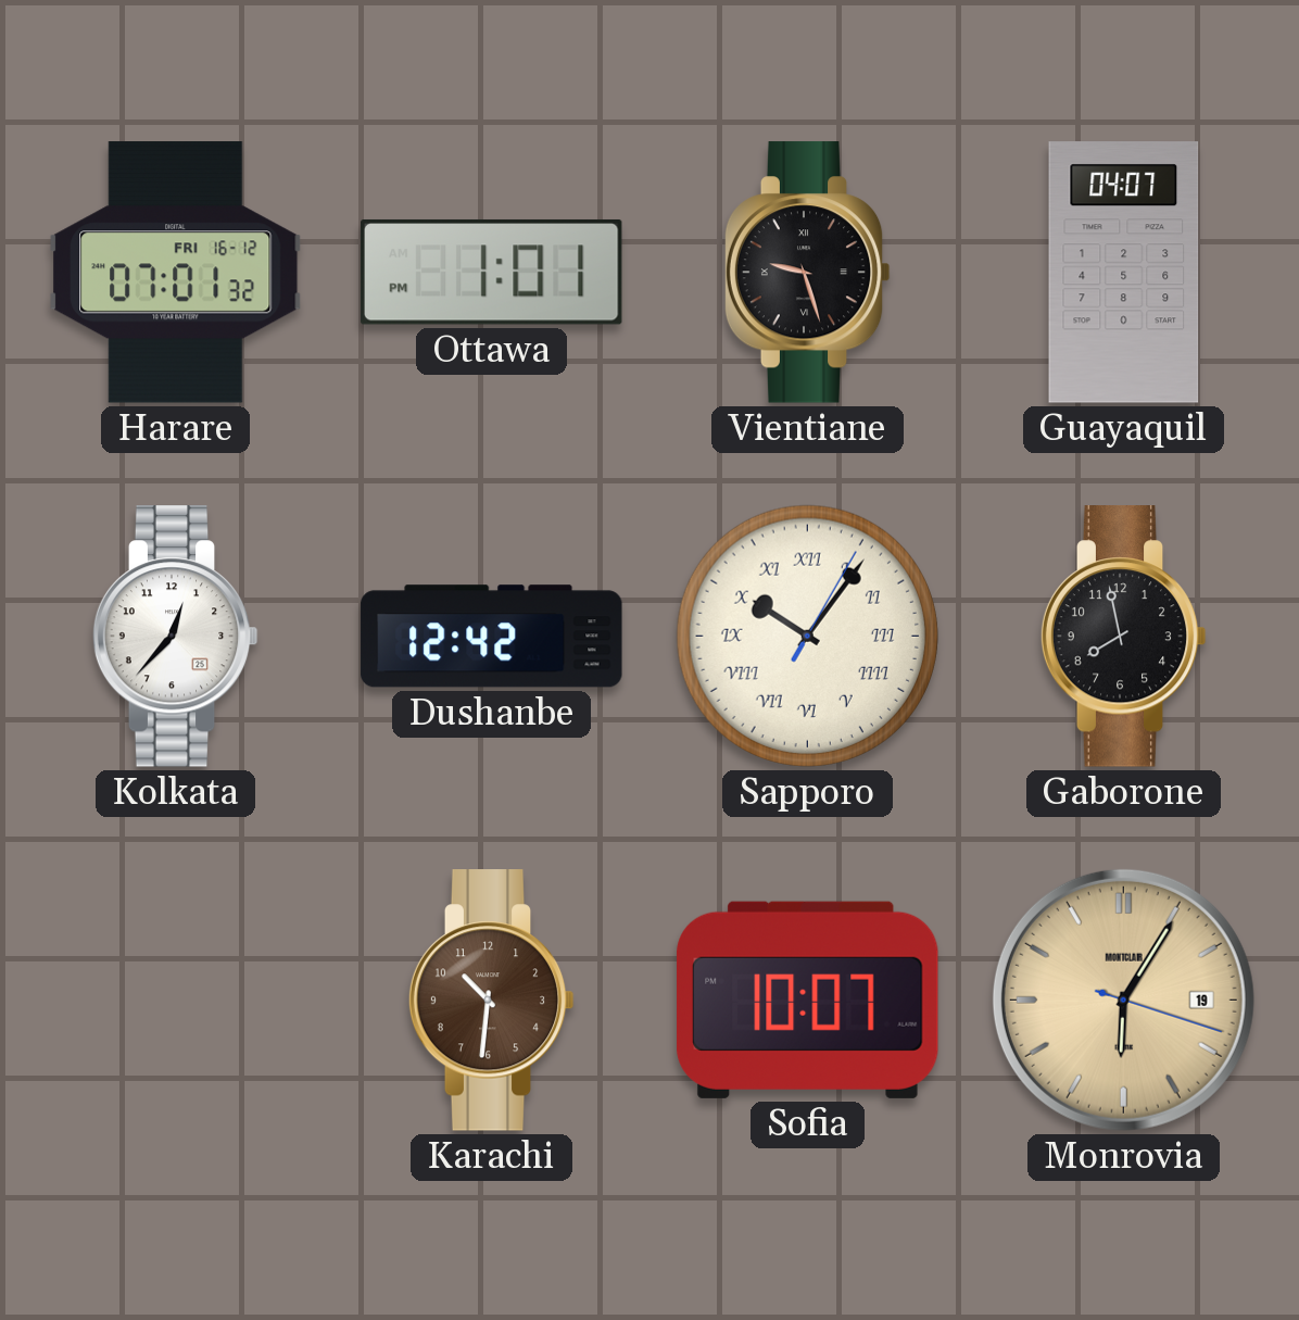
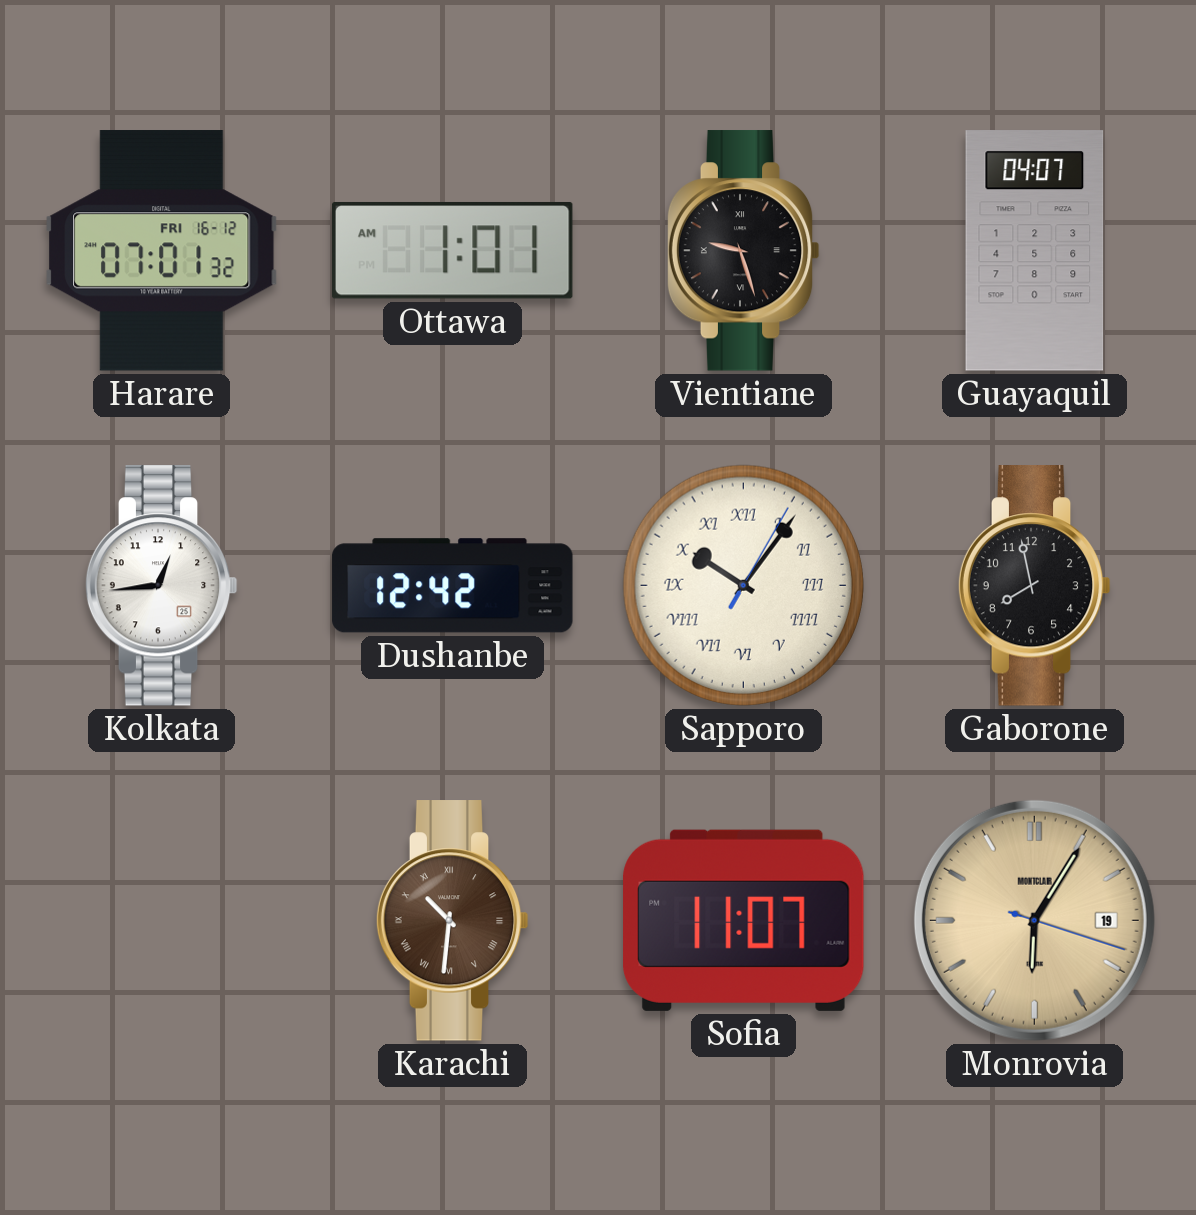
Ottawa: 1:01 PM -> 1:01 AM
Kolkata: 12:37 -> 12:44
Karachi numerals: Arabic -> Roman
Sofia: 10:07 -> 11:07
